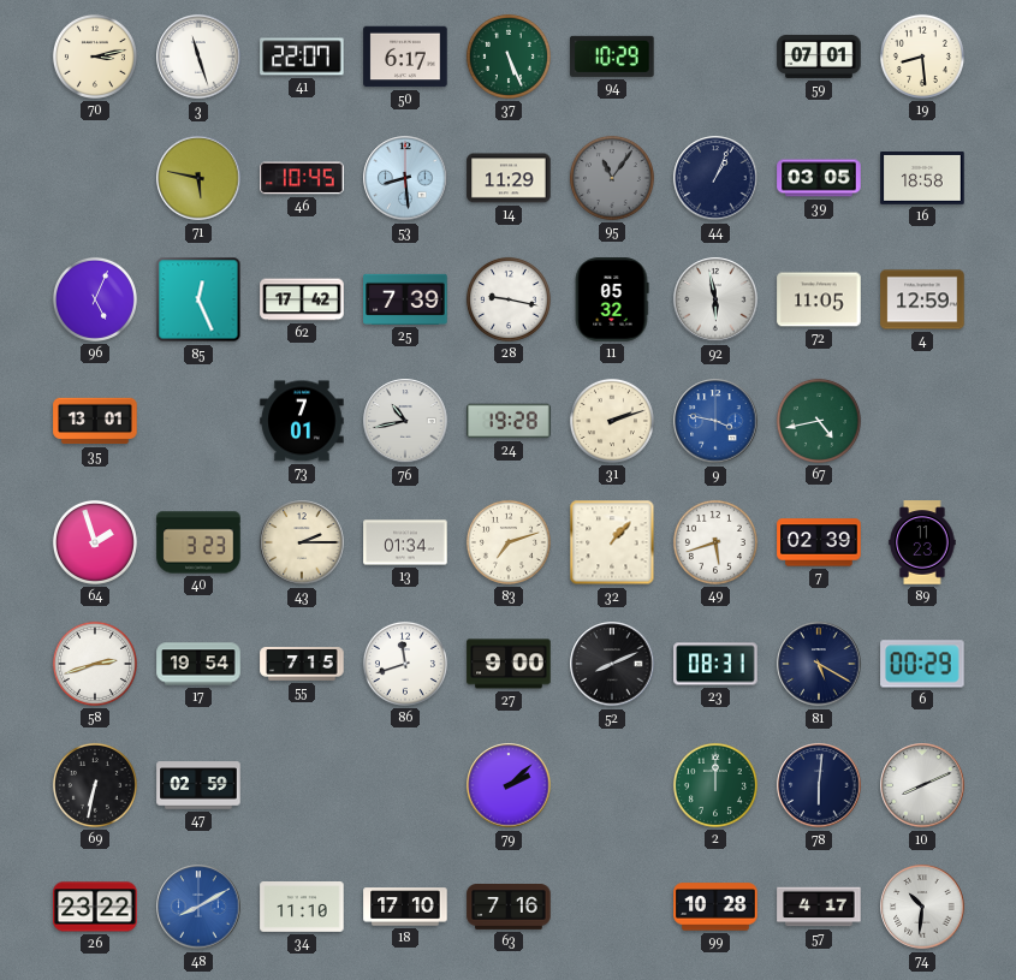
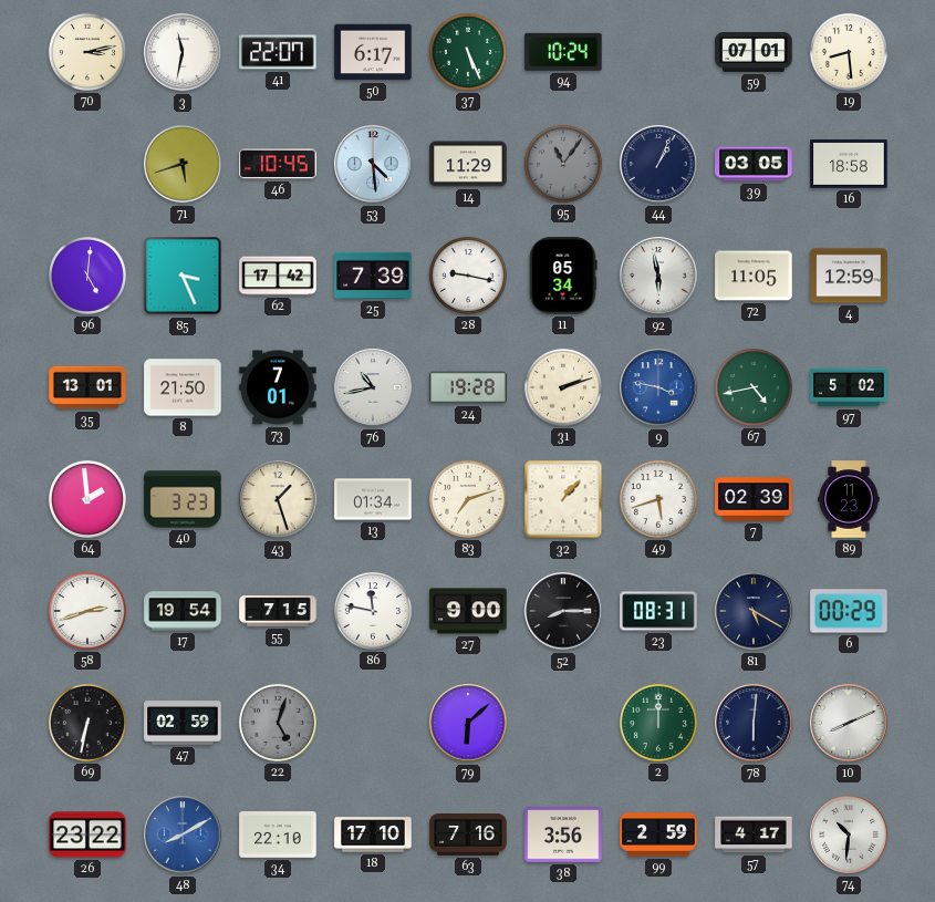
3: 11:27 -> 11:32
94: 10:29 -> 10:24
71: 5:47 -> 5:42
53: 8:29 -> 4:29
96: 5:04 -> 5:01
85: 12:26 -> 3:26
11: 05:32 -> 05:34
8: none -> 21:50
97: none -> 5:02
64: 1:57 -> 1:59
43: 2:15 -> 1:27
86: 11:42 -> 11:47
52: 8:11 -> 8:15
22: none -> 5:03
79: 2:08 -> 6:08
34: 11:10 -> 22:10
38: none -> 3:56
99: 10:28 -> 2:59
